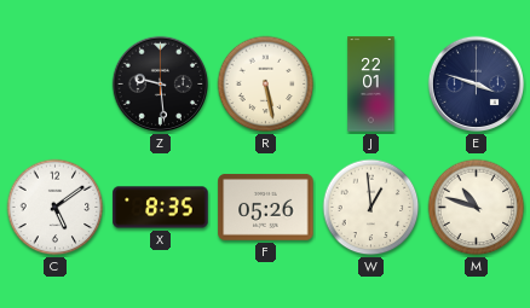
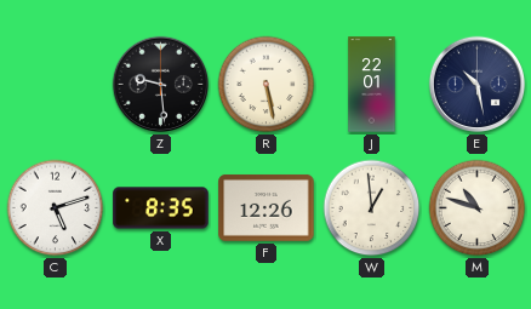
E: 3:48 -> 10:28
C: 5:09 -> 5:12
F: 05:26 -> 12:26
